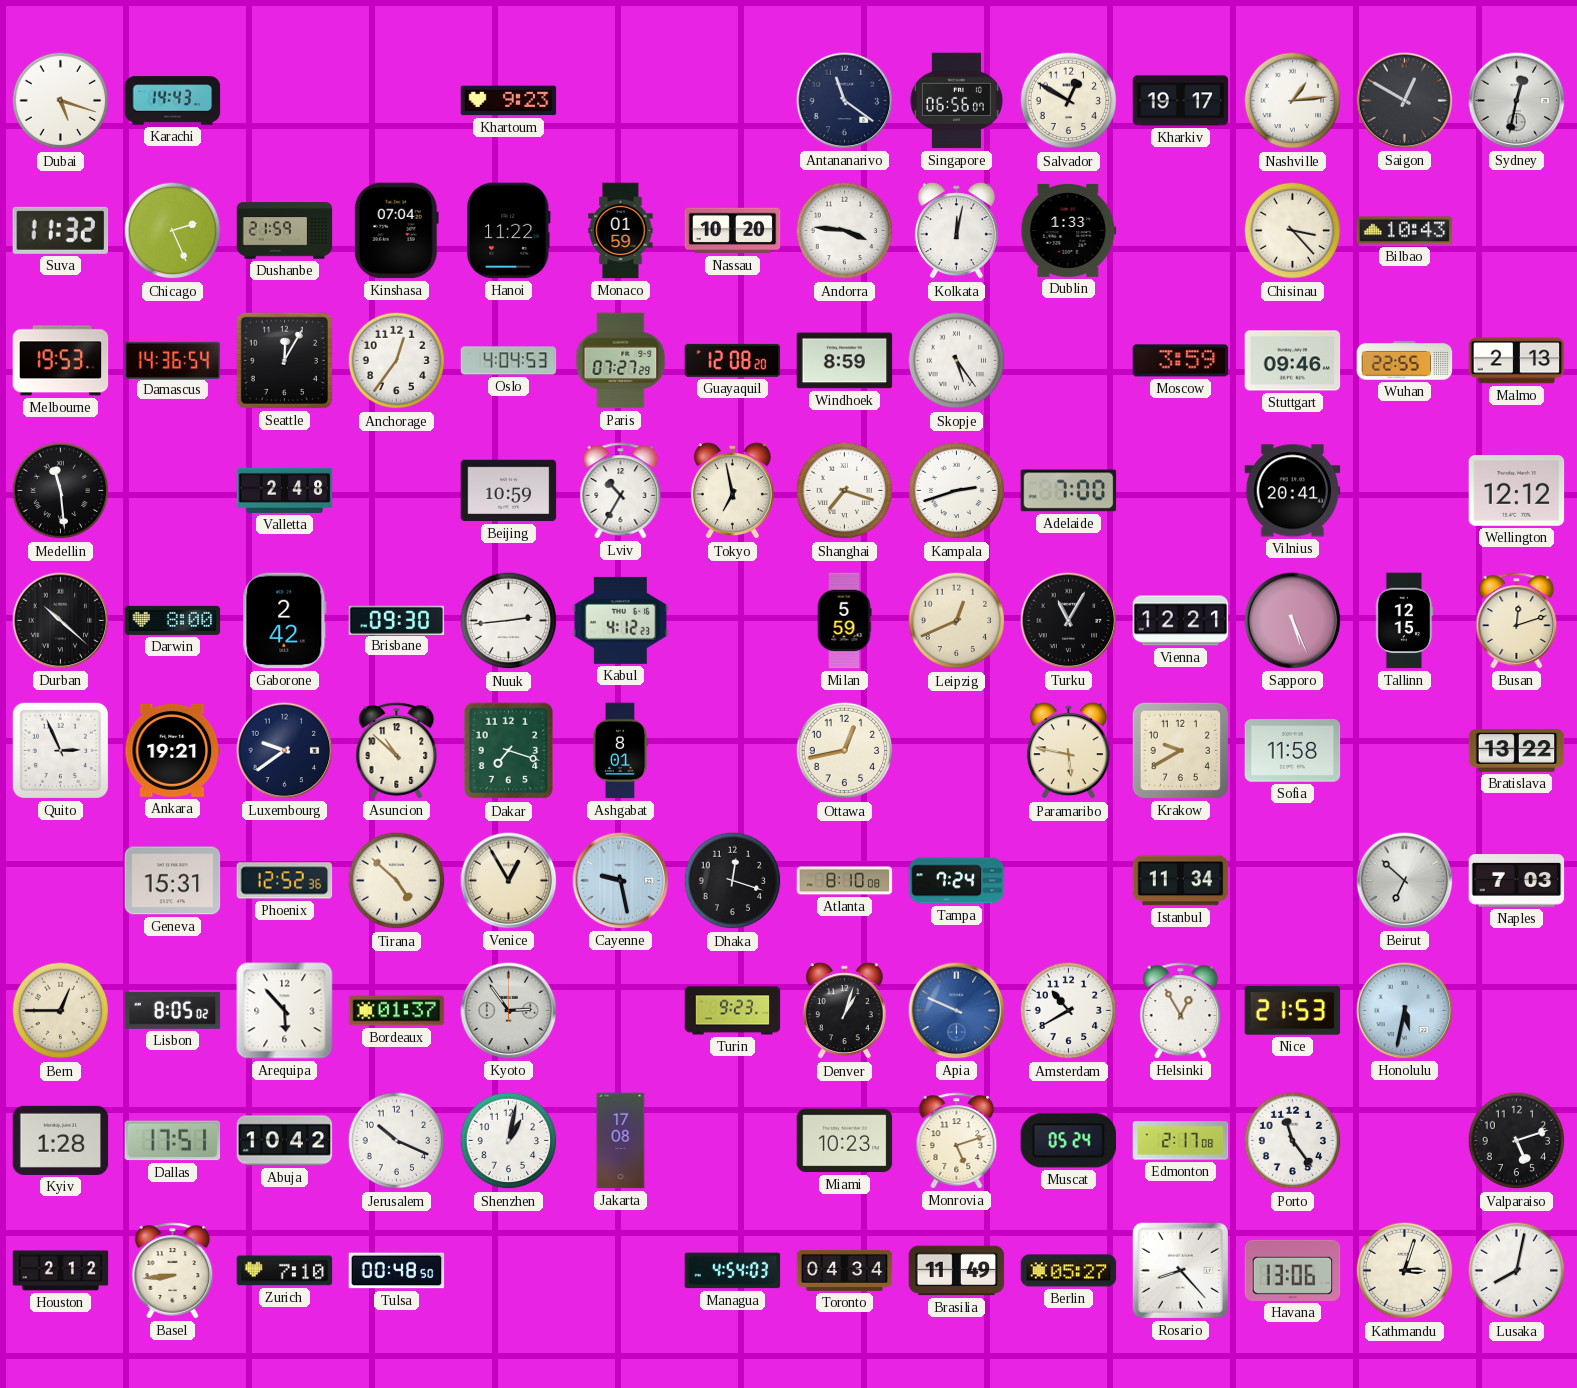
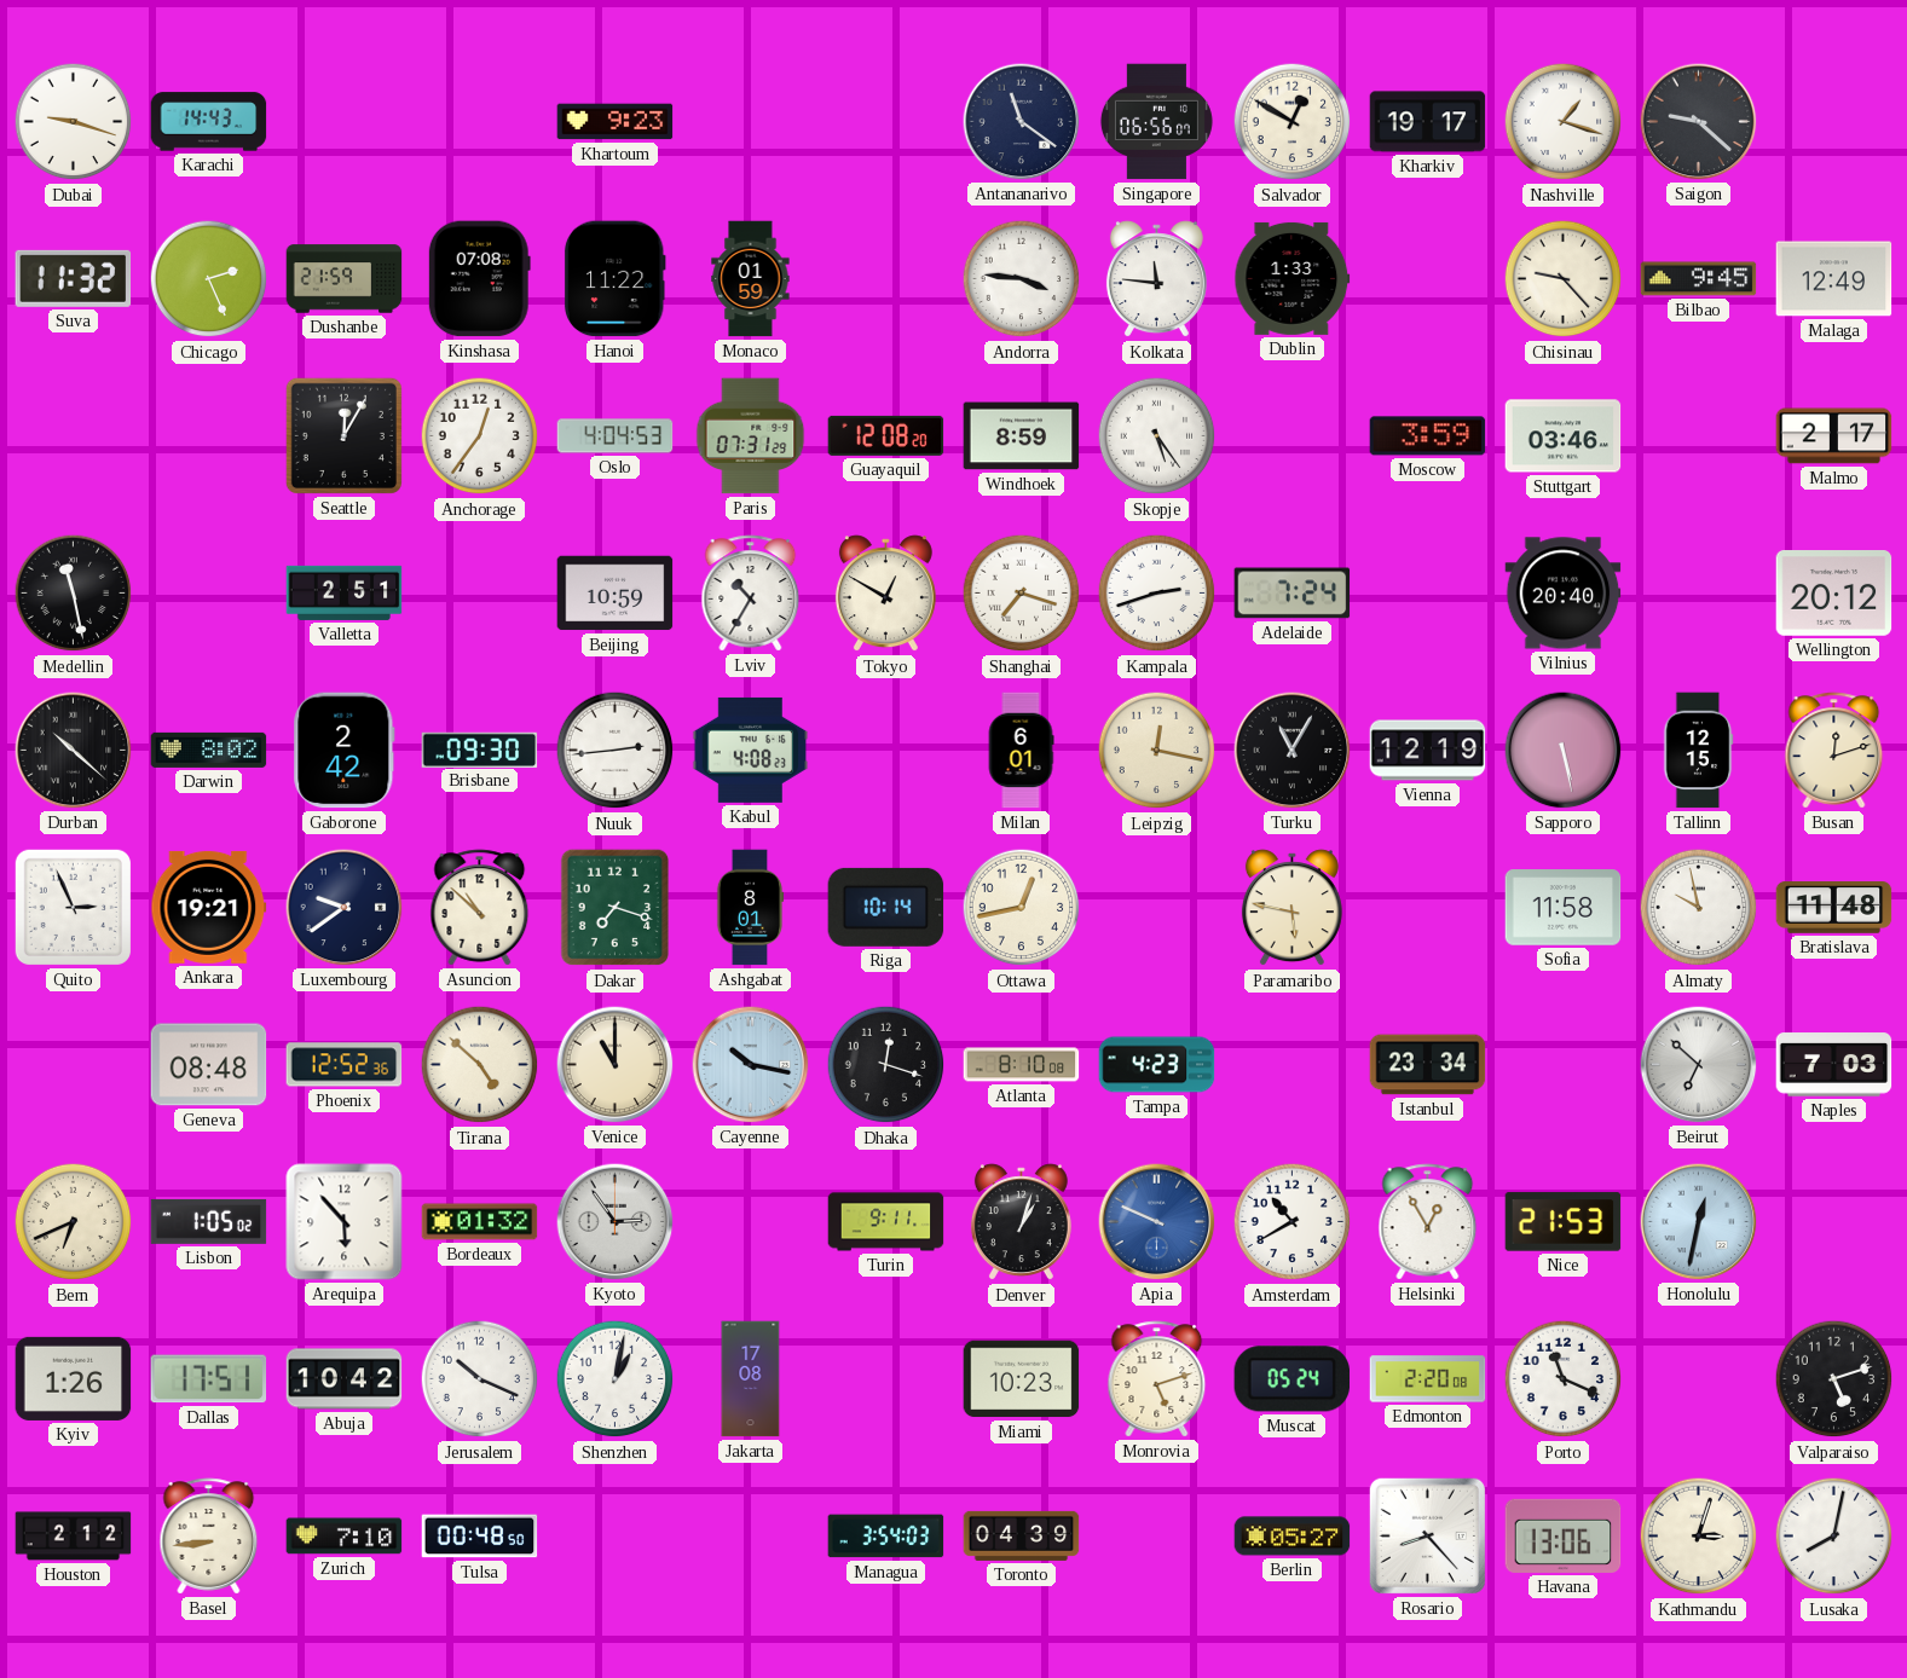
Dubai: 5:18 -> 9:18
Nashville: 1:14 -> 1:18
Saigon: 12:50 -> 9:22
Sydney: 12:32 -> none
Kinshasa: 07:04 -> 07:08
Nassau: 10:20 -> none
Kolkata: 12:02 -> 11:46
Chisinau: 3:23 -> 9:23
Bilbao: 10:43 -> 9:45
Malaga: none -> 12:49
Melbourne: 19:53 -> none
Damascus: 14:36 -> none
Paris: 07:27 -> 07:31
Stuttgart: 09:46 -> 03:46
Wuhan: 22:55 -> none
Malmo: 2:13 -> 2:17
Medellin: 11:29 -> 11:28
Valletta: 2:48 -> 2:51
Tokyo: 6:58 -> 12:50
Adelaide: 7:00 -> 7:24
Vilnius: 20:41 -> 20:40
Wellington: 12:12 -> 20:12
Darwin: 8:00 -> 8:02
Kabul: 4:12 -> 4:08
Milan: 5:59 -> 6:01
Leipzig: 12:41 -> 12:17
Vienna: 12:21 -> 12:19
Sapporo: 5:26 -> 5:28
Riga: none -> 10:14
Krakow: 9:40 -> none
Almaty: none -> 9:58
Bratislava: 13:22 -> 11:48
Geneva: 15:31 -> 08:48
Venice: 12:55 -> 11:00
Cayenne: 9:28 -> 10:17
Tampa: 7:24 -> 4:23
Istanbul: 11:34 -> 23:34
Bern: 12:45 -> 6:41
Lisbon: 8:05 -> 1:05
Bordeaux: 01:37 -> 01:32
Turin: 9:23 -> 9:11
Honolulu: 5:32 -> 12:32
Kyiv: 1:28 -> 1:26
Edmonton: 2:17 -> 2:20
Porto: 11:24 -> 11:19
Managua: 4:54 -> 3:54
Toronto: 04:34 -> 04:39
Brasilia: 11:49 -> none
